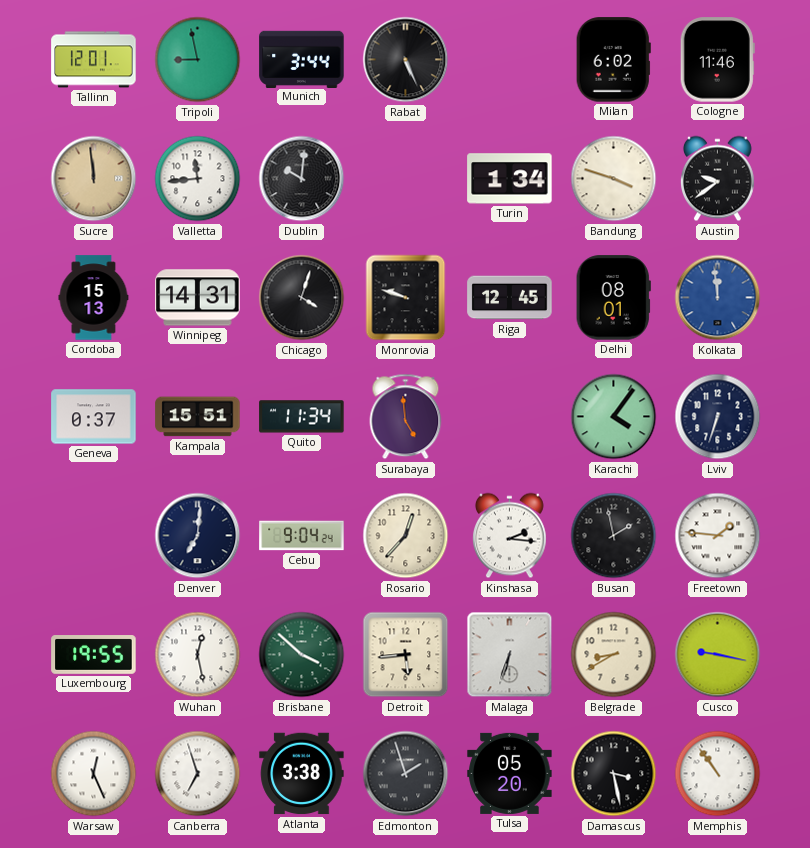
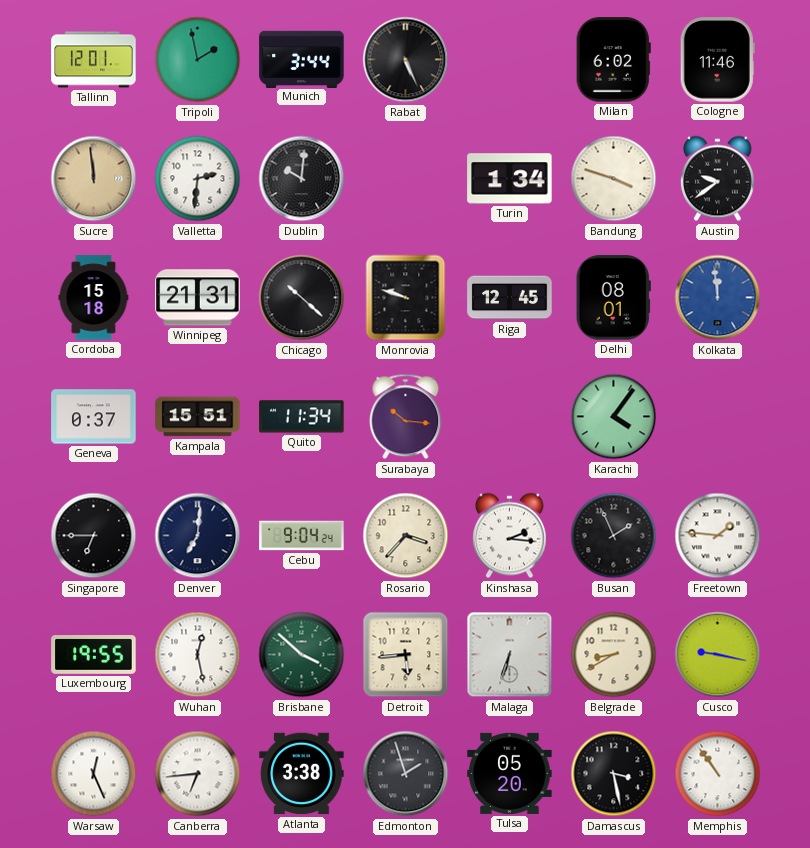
Tripoli: 8:58 -> 1:58
Valletta: 11:44 -> 2:31
Cordoba: 15:13 -> 15:18
Winnipeg: 14:31 -> 21:31
Chicago: 4:03 -> 10:22
Surabaya: 4:59 -> 10:16
Lviv: 6:33 -> none
Singapore: none -> 6:45
Rosario: 12:37 -> 3:37
Busan: 1:58 -> 1:56
Canberra: 6:57 -> 6:44
